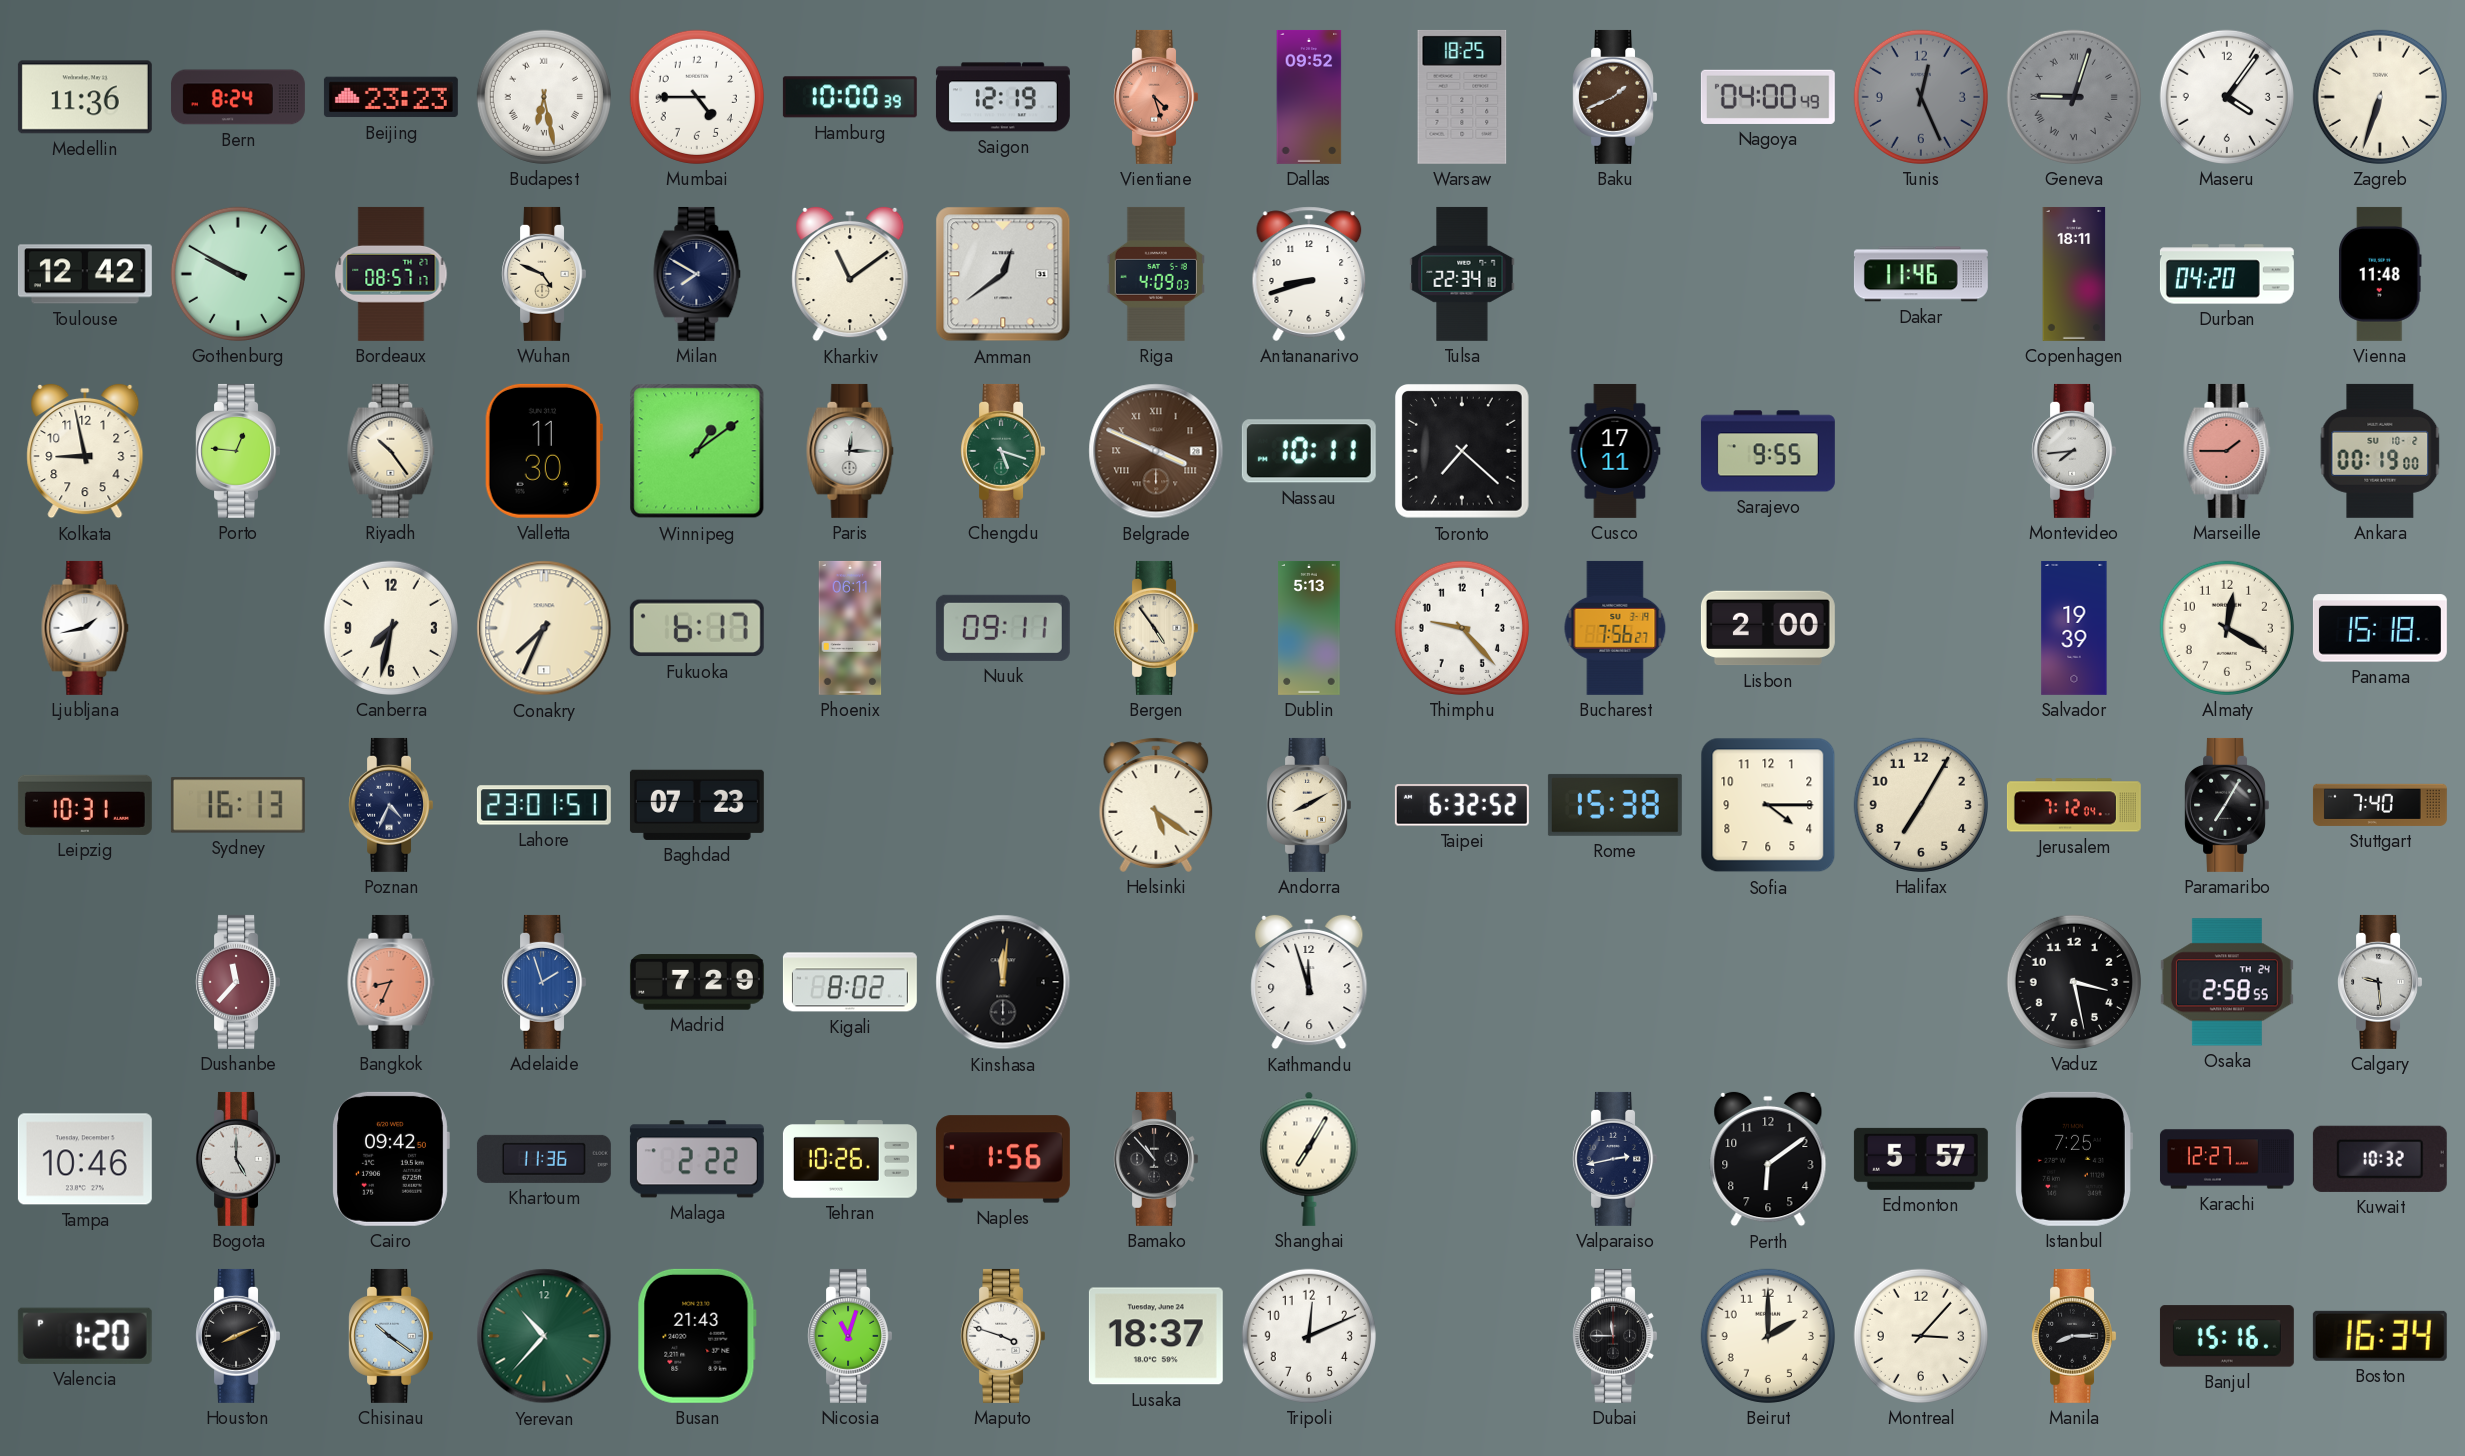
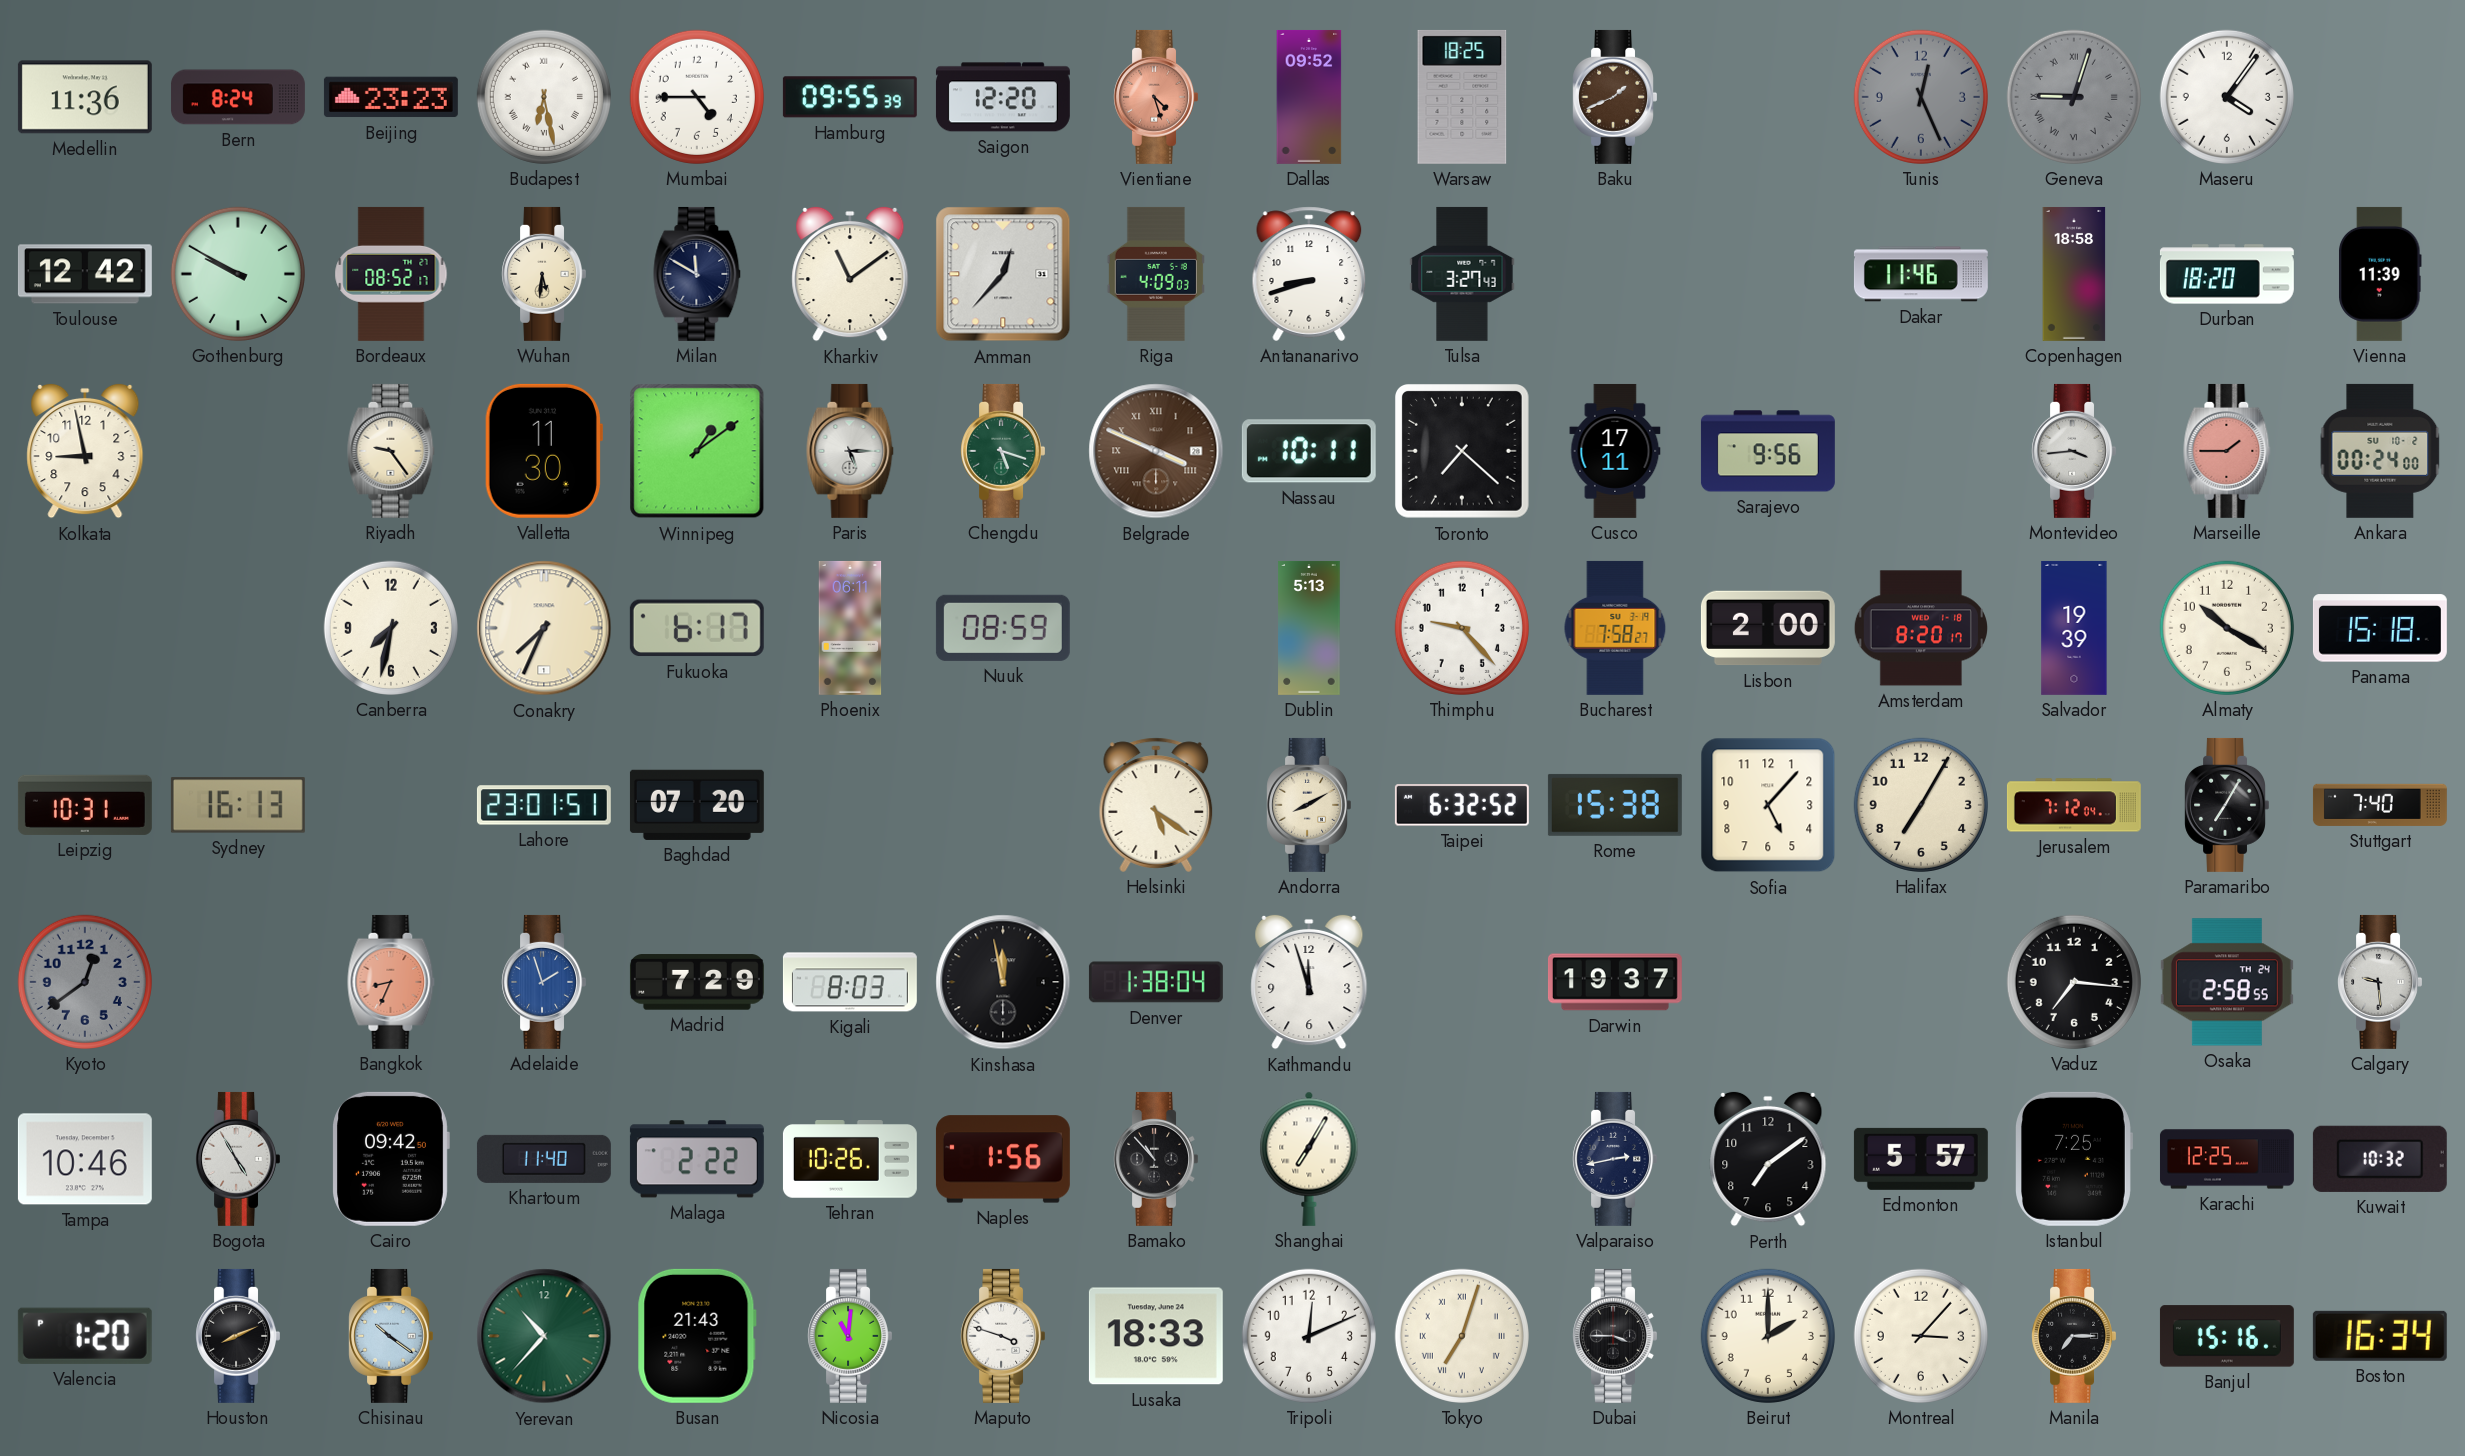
Hamburg: 10:00 -> 09:55
Saigon: 12:19 -> 12:20
Nagoya: 04:00 -> none
Zagreb: 6:33 -> none
Bordeaux: 08:57 -> 08:52
Wuhan: 4:49 -> 5:31
Milan: 7:50 -> 11:50
Amman: 12:39 -> 12:37
Tulsa: 22:34 -> 3:27
Copenhagen: 18:11 -> 18:58
Durban: 04:20 -> 18:20
Vienna: 11:48 -> 11:39
Porto: 12:46 -> none
Riyadh: 10:24 -> 9:24
Paris: 12:15 -> 5:15
Sarajevo: 9:55 -> 9:56
Montevideo: 7:44 -> 3:44
Ankara: 00:19 -> 00:24
Ljubljana: 1:43 -> none
Nuuk: 09:11 -> 08:59
Bergen: 4:54 -> none
Bucharest: 7:56 -> 7:58
Amsterdam: none -> 8:20
Almaty: 12:20 -> 10:20
Poznan: 4:34 -> none
Baghdad: 07:23 -> 07:20
Sofia: 4:15 -> 5:07
Kyoto: none -> 12:39
Dushanbe: 11:37 -> none
Kigali: 8:02 -> 8:03
Kinshasa: 12:01 -> 11:58
Denver: none -> 1:38
Darwin: none -> 19:37
Vaduz: 3:28 -> 7:16
Bogota: 5:00 -> 4:55
Khartoum: 11:36 -> 11:40
Perth: 6:09 -> 7:09
Karachi: 12:27 -> 12:25
Nicosia: 11:03 -> 11:01
Lusaka: 18:37 -> 18:33
Tokyo: none -> 7:03
Dubai: 11:45 -> 3:45
Manila: 8:15 -> 7:15
